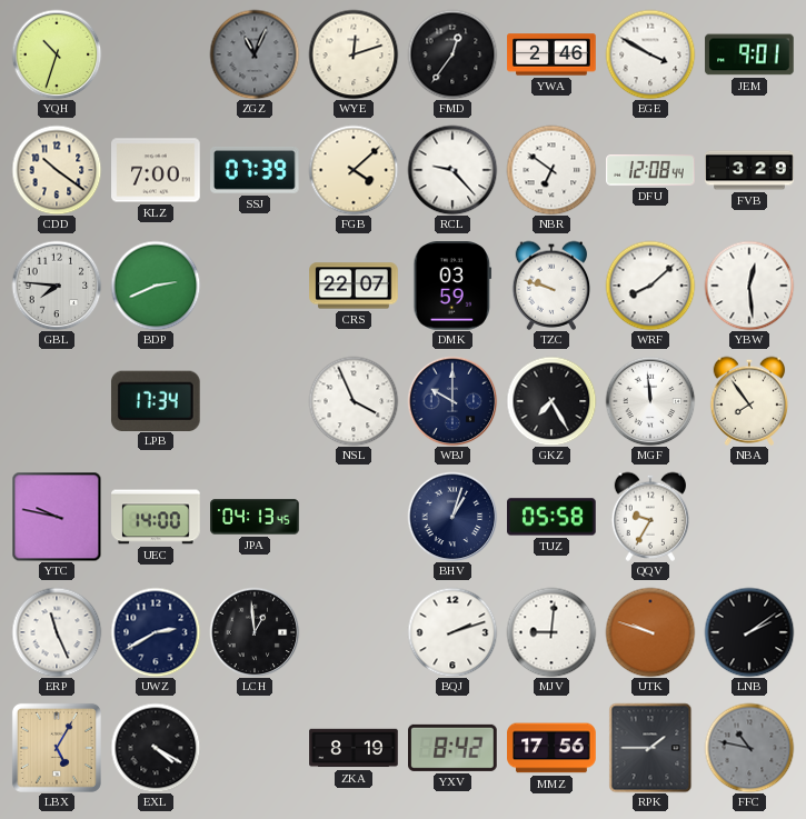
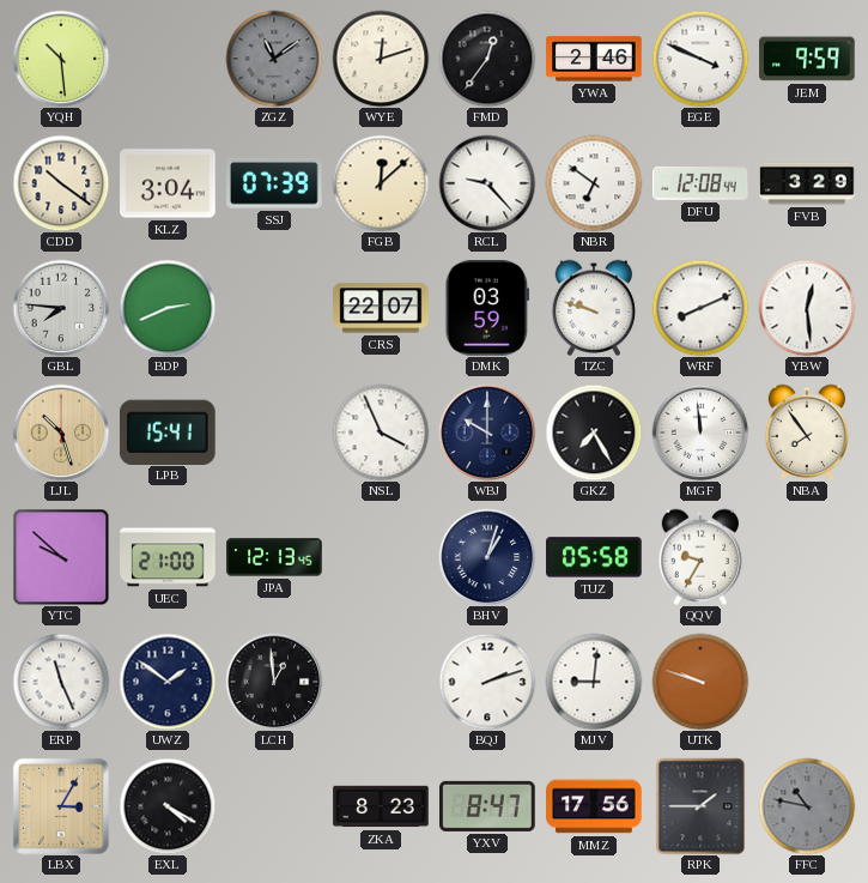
YQH: 10:33 -> 10:29
ZGZ: 11:04 -> 11:09
EGE: 3:50 -> 3:49
JEM: 9:01 -> 9:59
KLZ: 7:00 -> 3:04
FGB: 4:08 -> 12:08
WRF: 8:08 -> 8:11
LJL: none -> 10:27
LPB: 17:34 -> 15:41
YTC: 9:47 -> 9:52
UEC: 14:00 -> 21:00
JPA: 04:13 -> 12:13
UWZ: 2:40 -> 1:51
LNB: 2:09 -> none
LBX: 5:05 -> 3:05
ZKA: 8:19 -> 8:23
YXV: 8:42 -> 8:47
